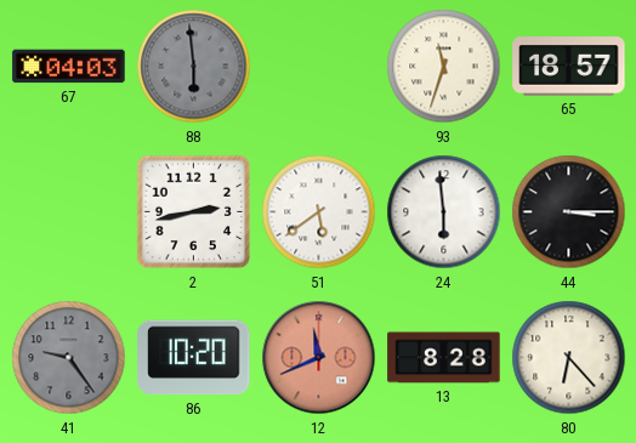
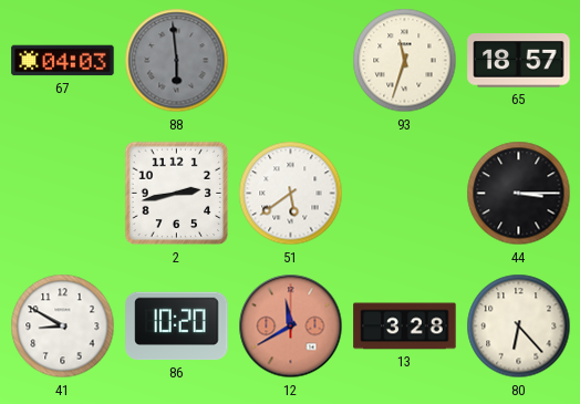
24: 5:59 -> none
41: 9:24 -> 8:50
41 dial: grey -> white
12: 11:41 -> 11:40
13: 8:28 -> 3:28
